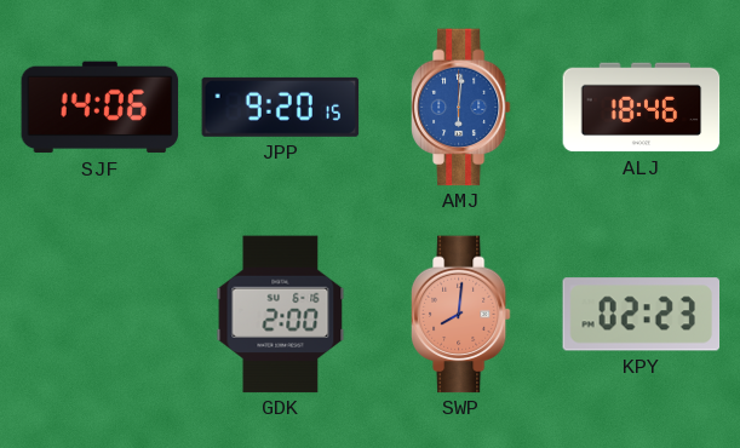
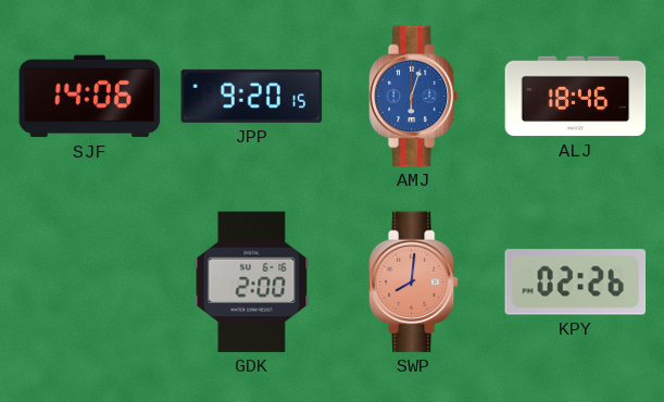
AMJ: 6:01 -> 6:03
KPY: 02:23 -> 02:26
